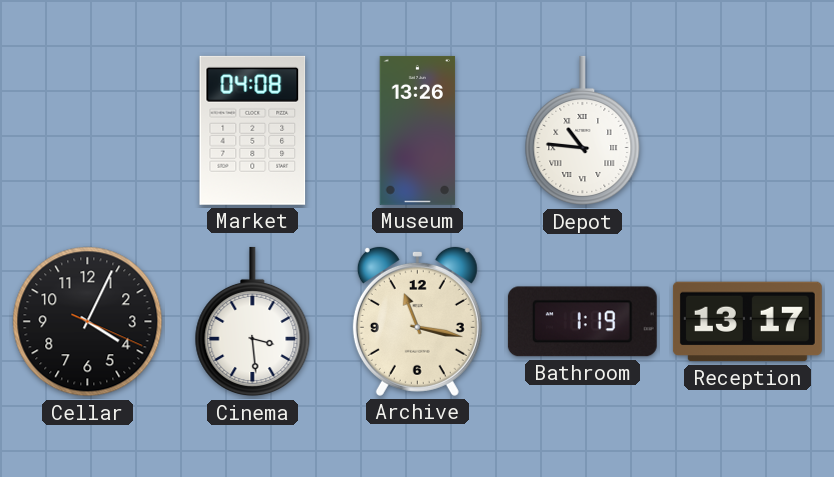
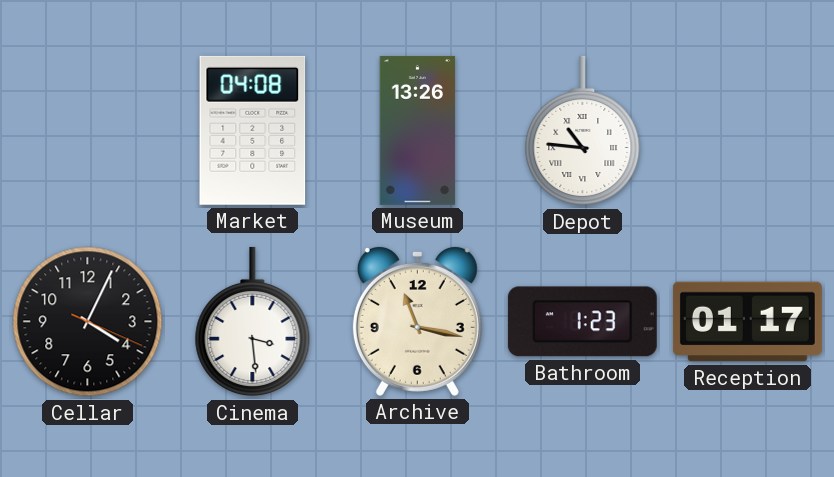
Bathroom: 1:19 -> 1:23
Reception: 13:17 -> 01:17
